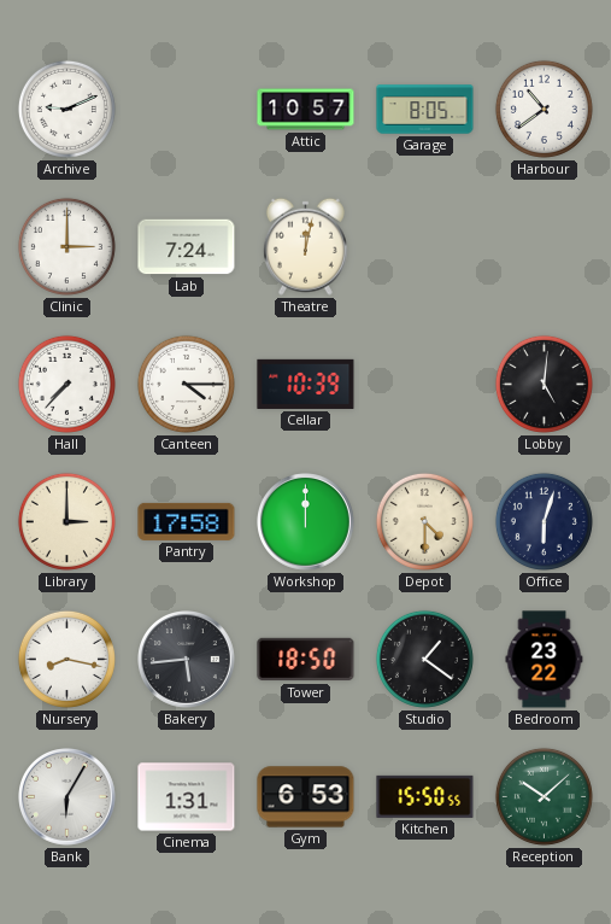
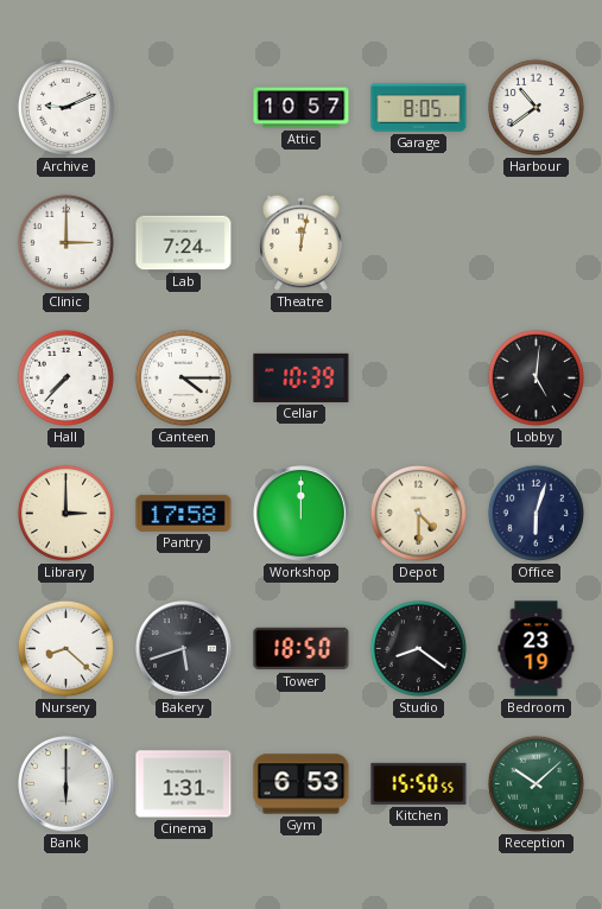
Nursery: 8:17 -> 8:22
Bakery: 5:44 -> 5:42
Studio: 1:21 -> 8:21
Bedroom: 23:22 -> 23:19
Bank: 6:05 -> 6:00
